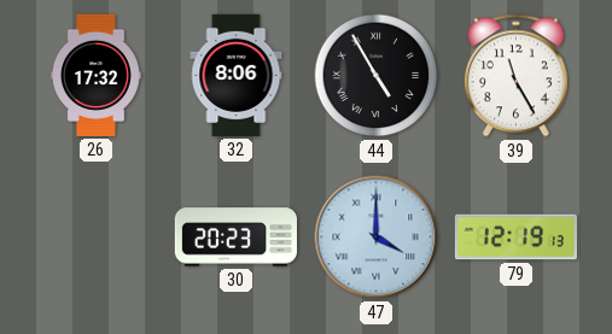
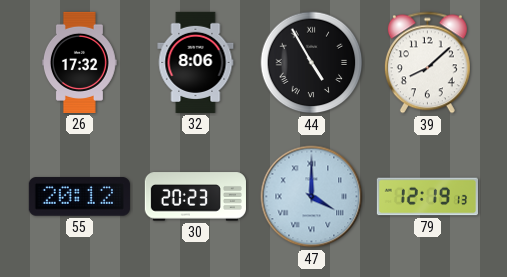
39: 11:25 -> 8:08
55: none -> 20:12
